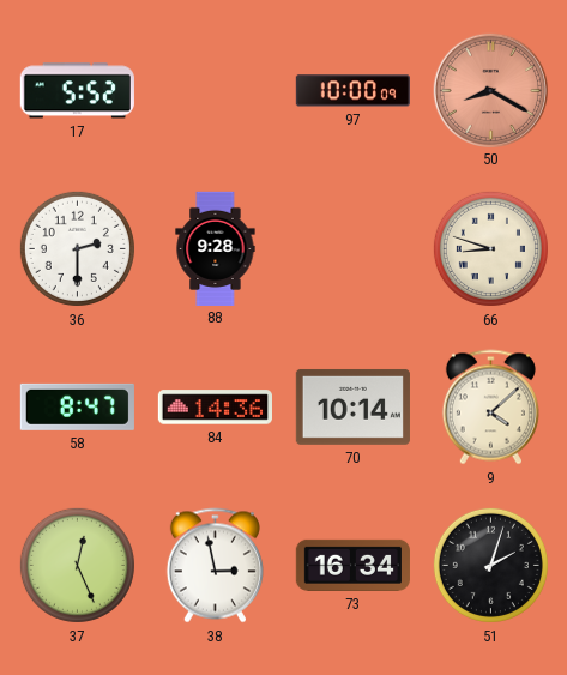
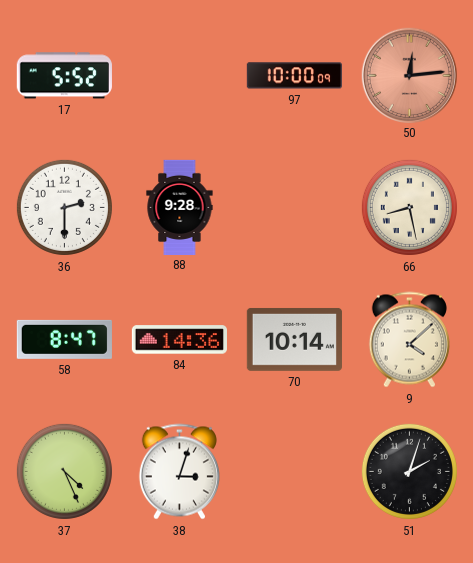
50: 8:20 -> 12:14
66: 8:48 -> 8:28
37: 12:26 -> 4:26
38: 2:58 -> 3:03
73: 16:34 -> none
